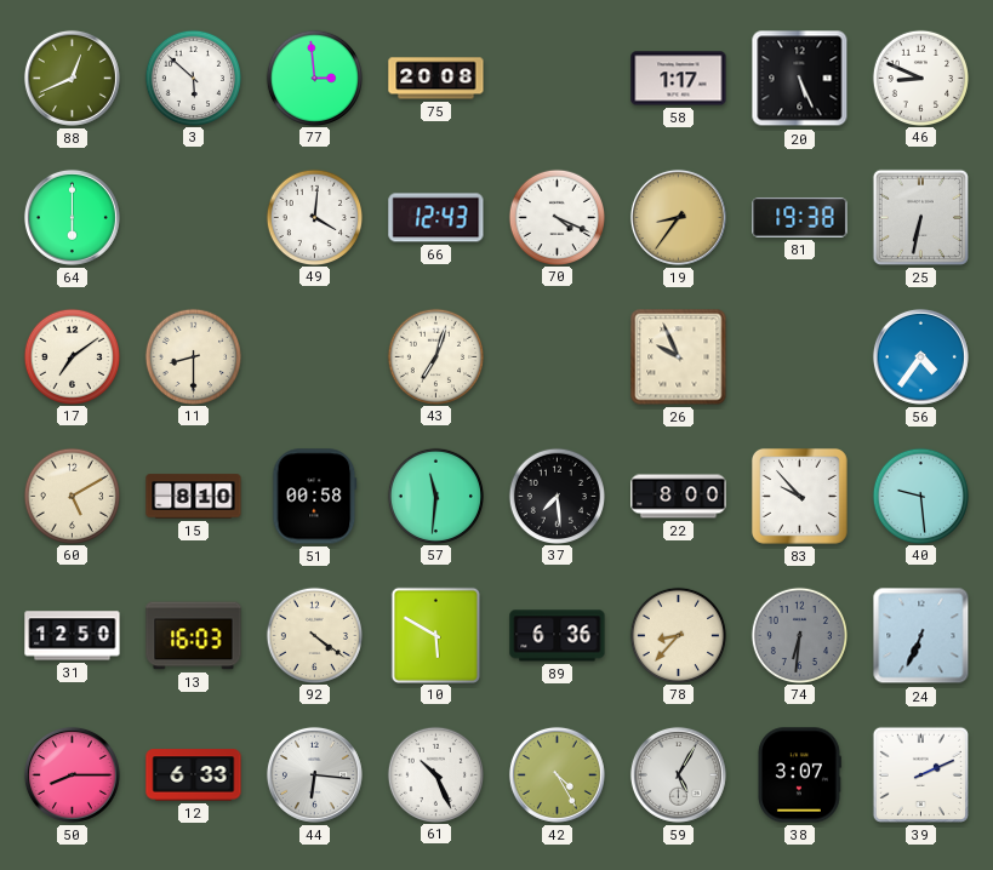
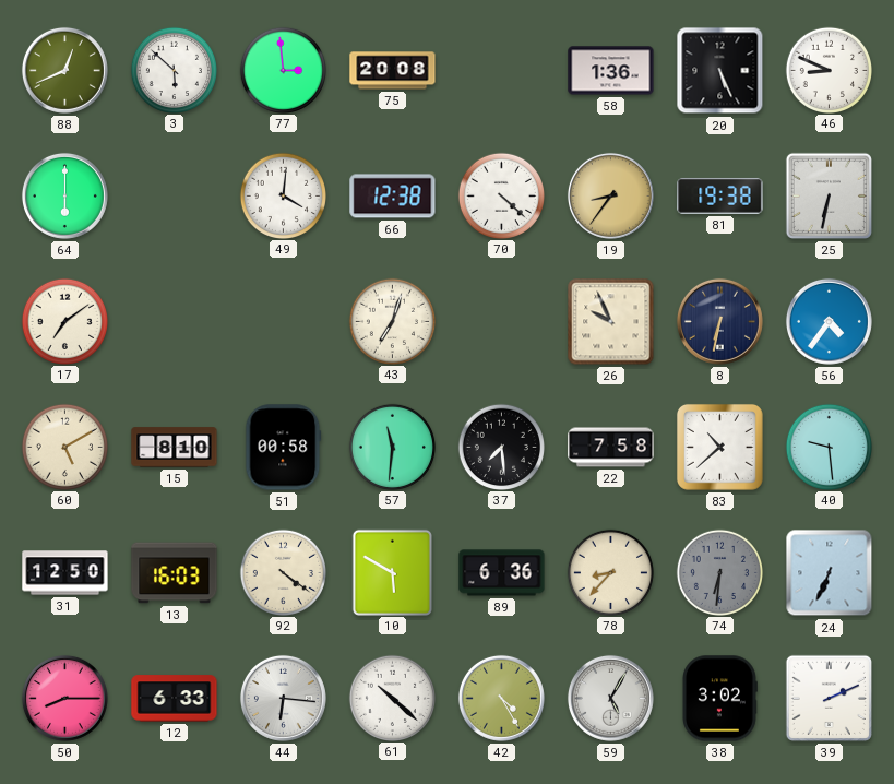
58: 1:17 -> 1:36
66: 12:43 -> 12:38
70: 4:19 -> 4:22
11: 8:30 -> none
8: none -> 6:32
22: 8:00 -> 7:58
83: 9:53 -> 10:38
61: 10:26 -> 10:22
38: 3:07 -> 3:02
